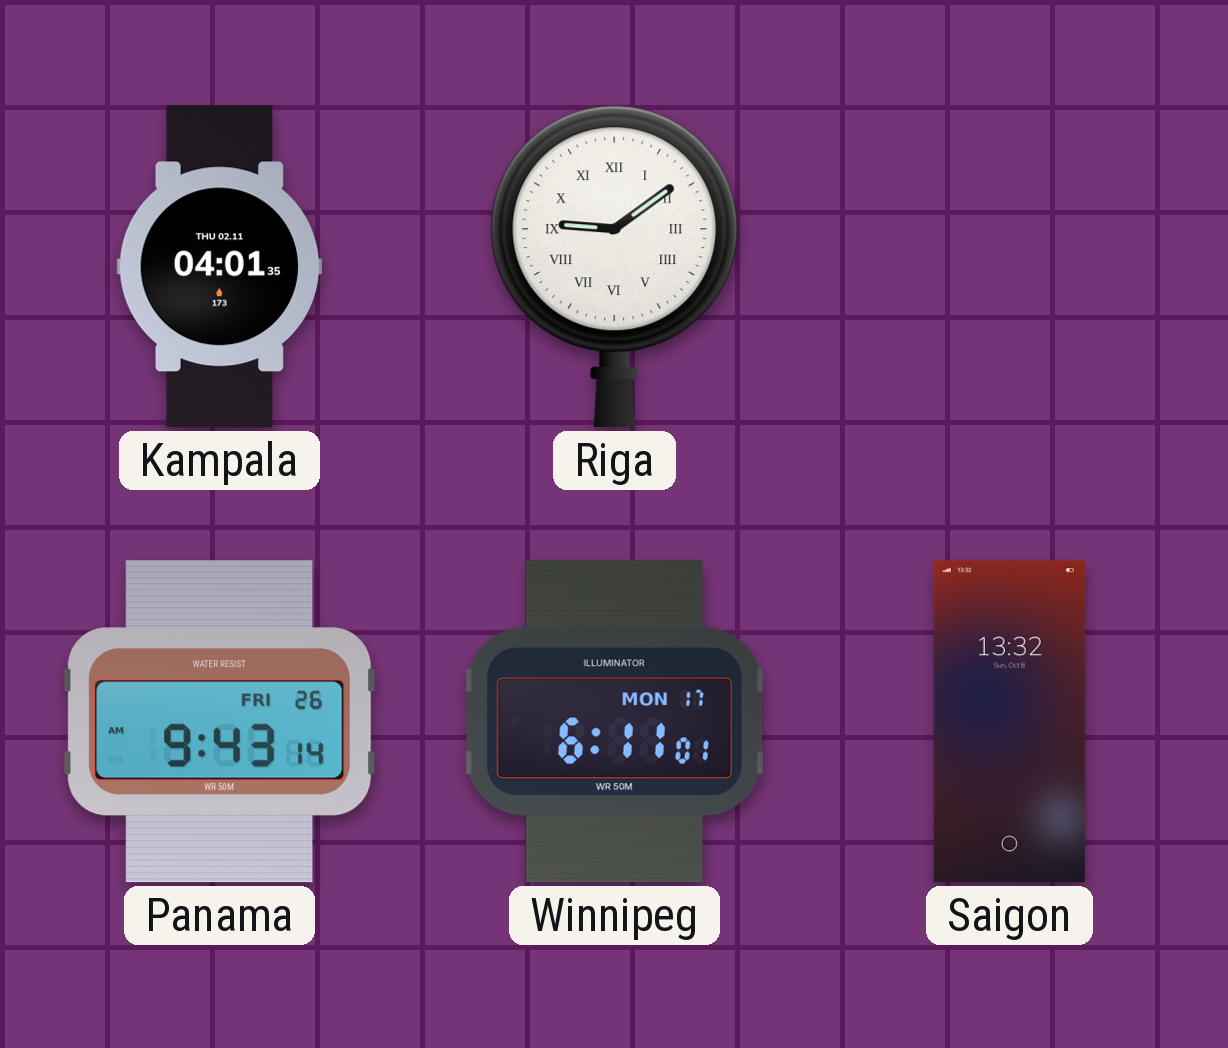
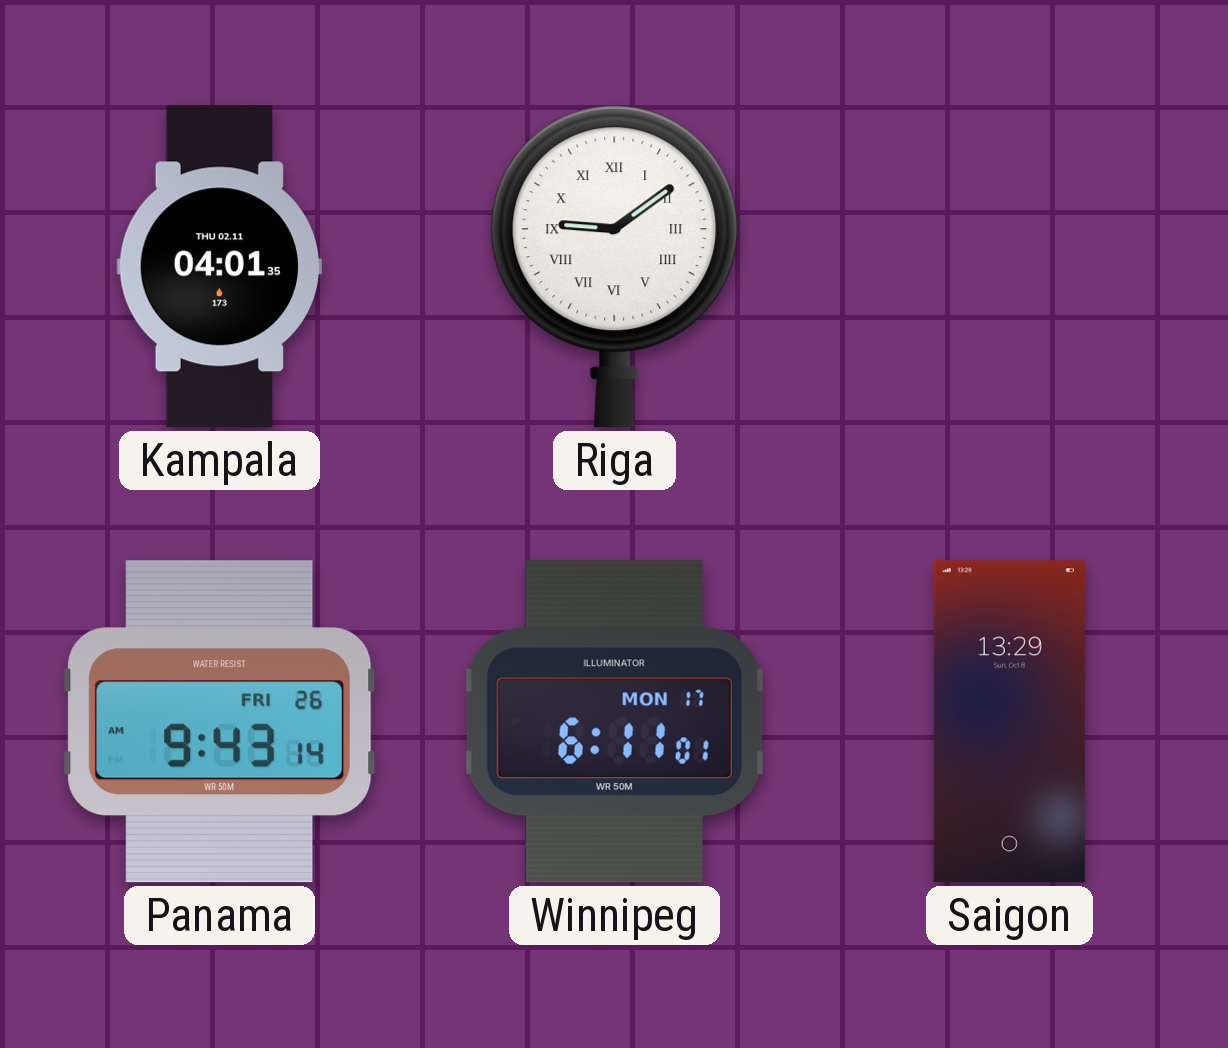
Saigon: 13:32 -> 13:29
